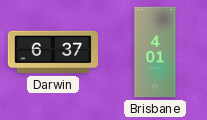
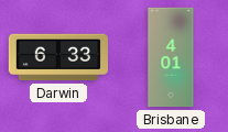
Darwin: 6:37 -> 6:33
